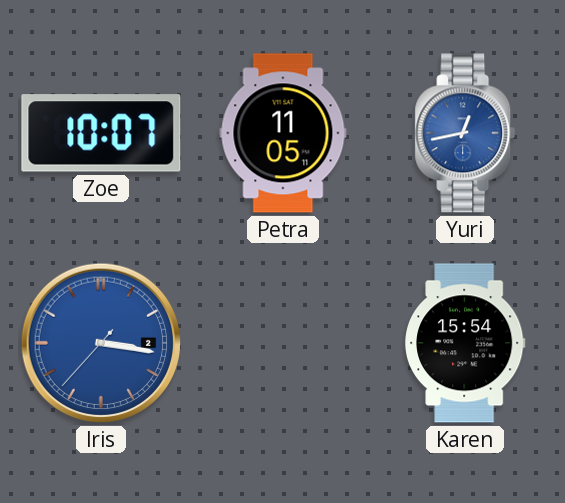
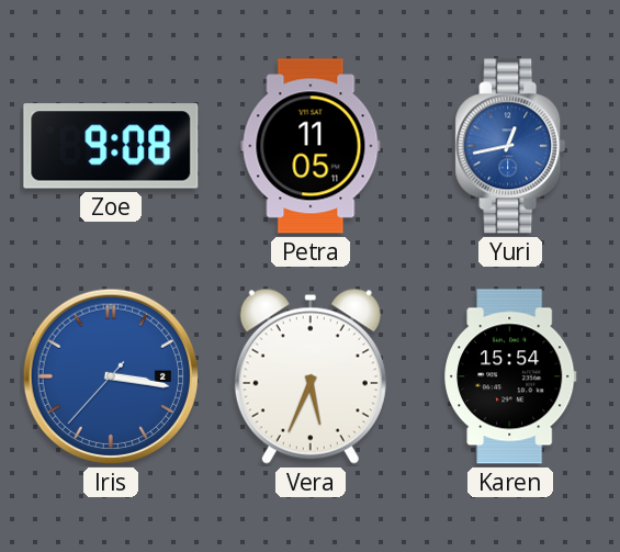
Zoe: 10:07 -> 9:08
Vera: none -> 5:34
